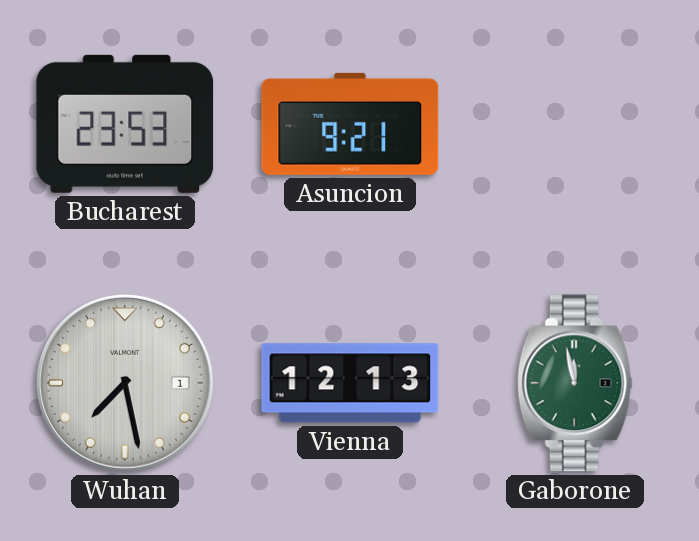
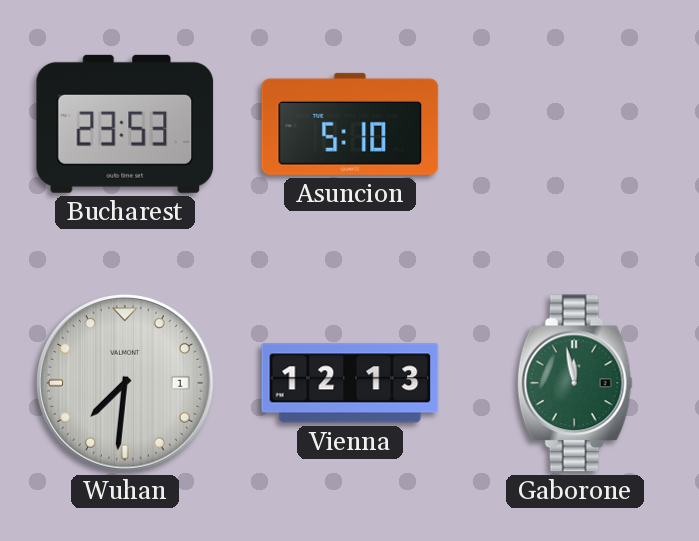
Asuncion: 9:21 -> 5:10
Wuhan: 7:28 -> 7:31
